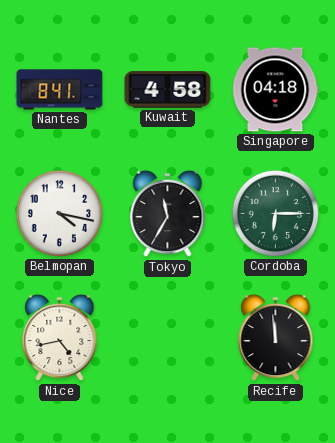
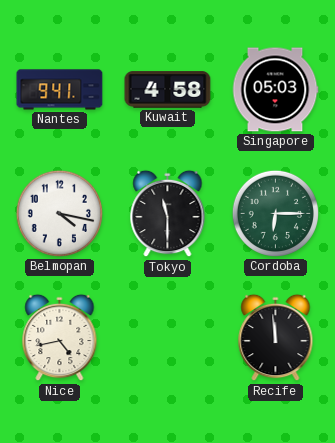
Nantes: 8:41 -> 9:41
Singapore: 04:18 -> 05:03
Tokyo: 11:35 -> 11:30
